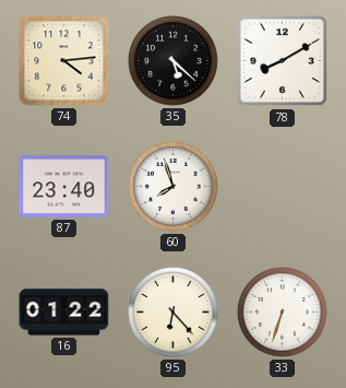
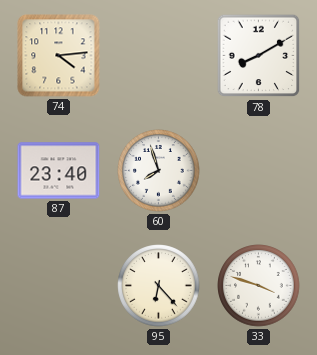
35: 5:22 -> none
16: 01:22 -> none
33: 6:33 -> 3:48
